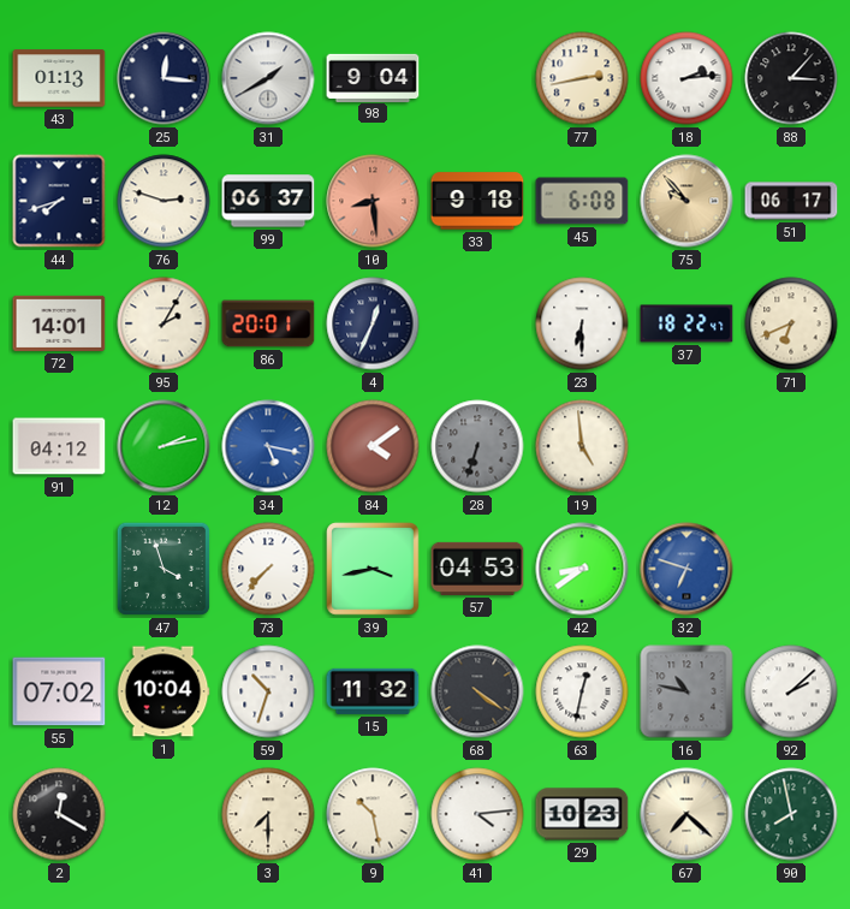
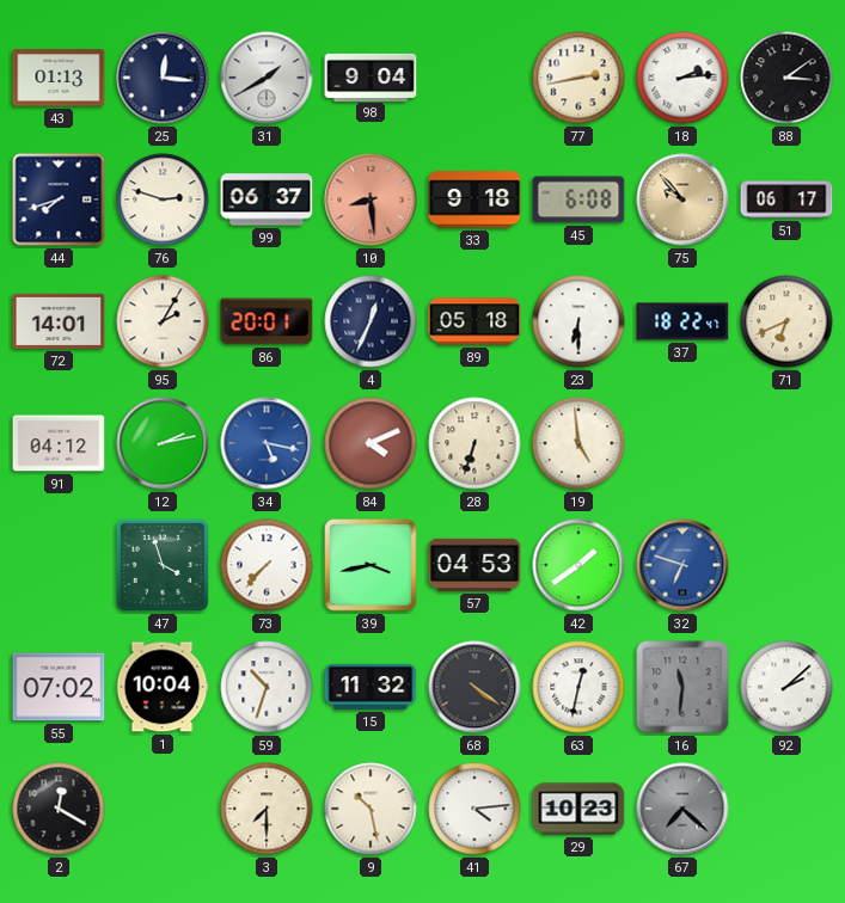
88: 3:07 -> 3:09
89: none -> 05:18
84: 4:09 -> 4:11
28 dial: grey -> cream
42: 8:39 -> 1:39
16: 10:47 -> 11:31
67 dial: cream -> grey
90: 7:58 -> none
